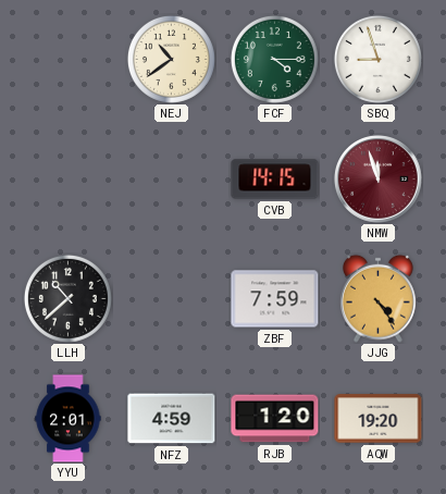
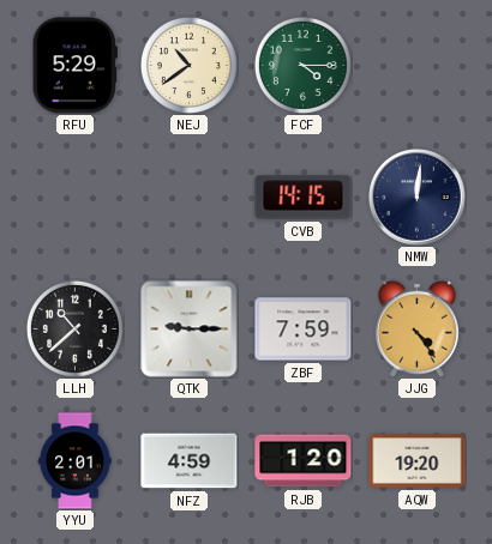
RFU: none -> 5:29
SBQ: 8:57 -> none
NMW: 11:57 -> 12:01
NMW dial: burgundy -> navy
QTK: none -> 9:15
